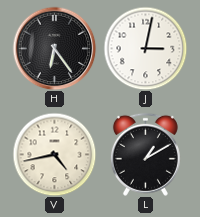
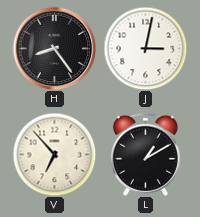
H: 6:24 -> 8:24
V: 4:43 -> 6:53
